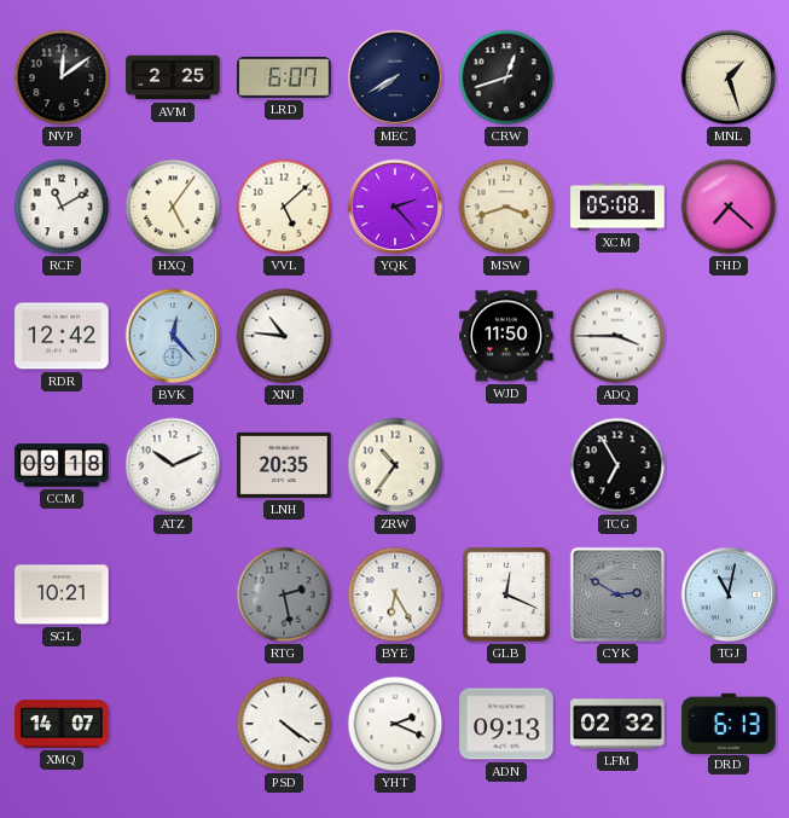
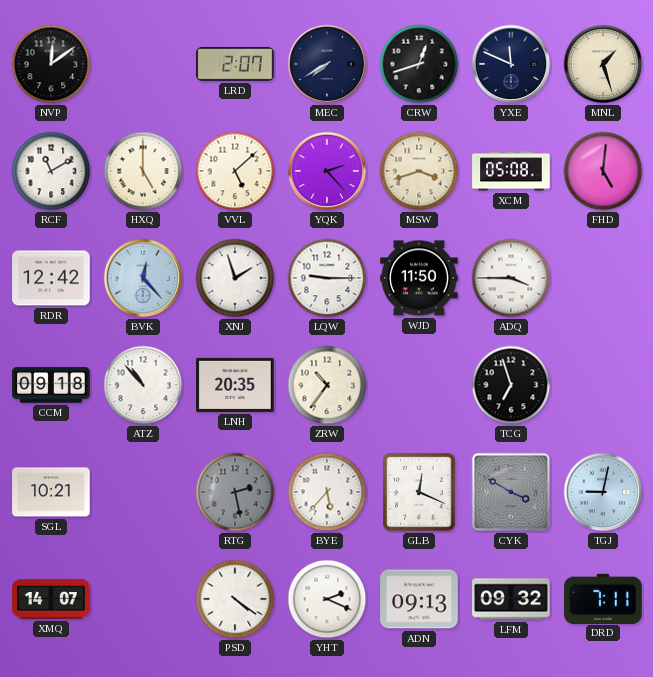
AVM: 2:25 -> none
LRD: 6:07 -> 2:07
YXE: none -> 11:49
HXQ: 5:06 -> 5:00
FHD: 7:22 -> 5:01
XNJ: 10:46 -> 1:57
LQW: none -> 9:15
ATZ: 10:11 -> 10:53
TCG: 6:55 -> 6:57
BYE: 6:25 -> 5:37
CYK: 2:50 -> 3:50
TGJ: 11:02 -> 9:02
LFM: 02:32 -> 09:32
DRD: 6:13 -> 7:11
